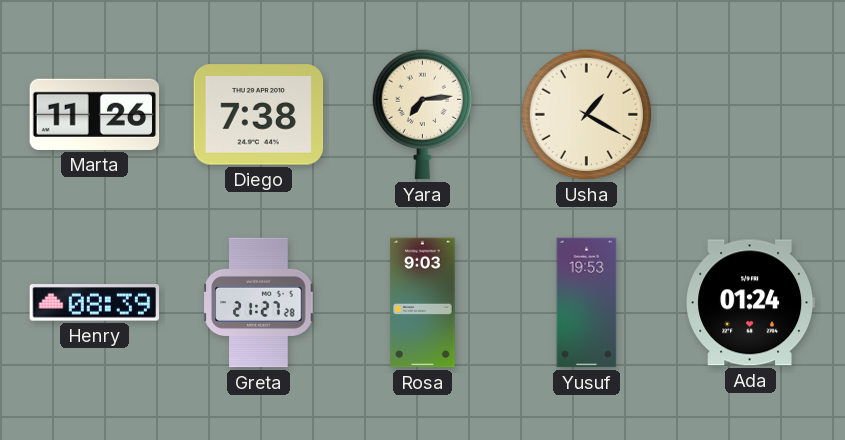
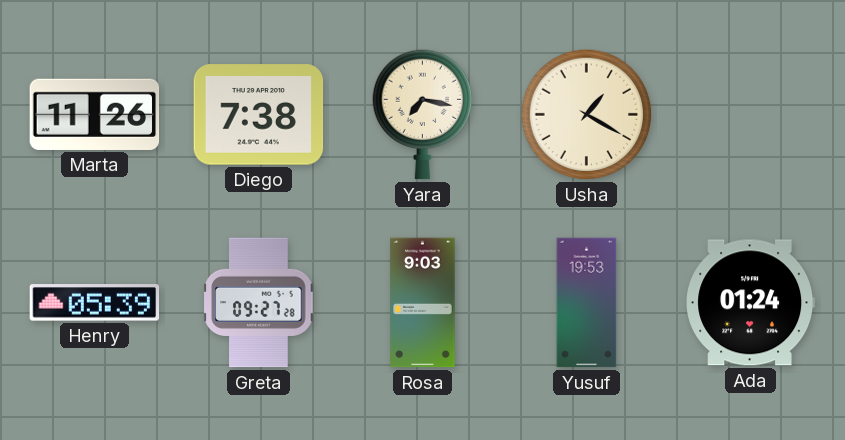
Yara: 7:14 -> 7:17
Henry: 08:39 -> 05:39
Greta: 21:27 -> 09:27
